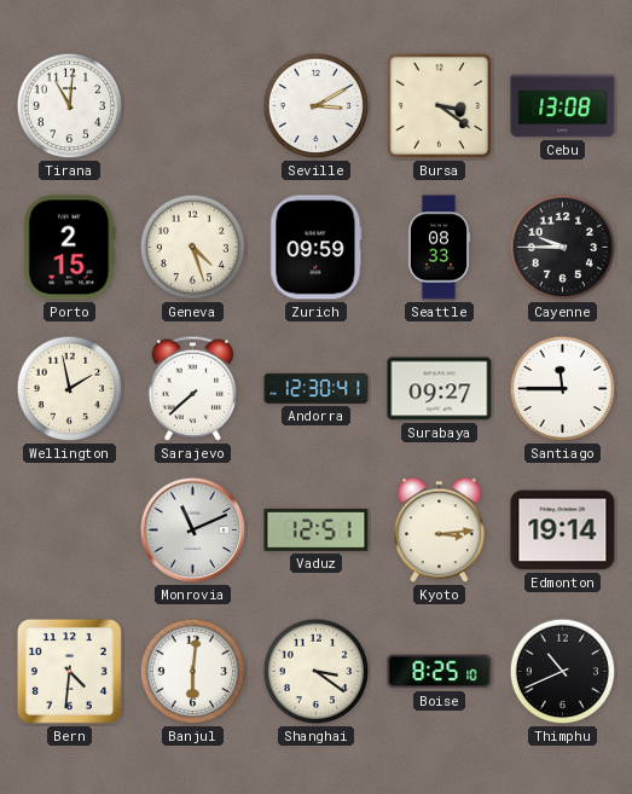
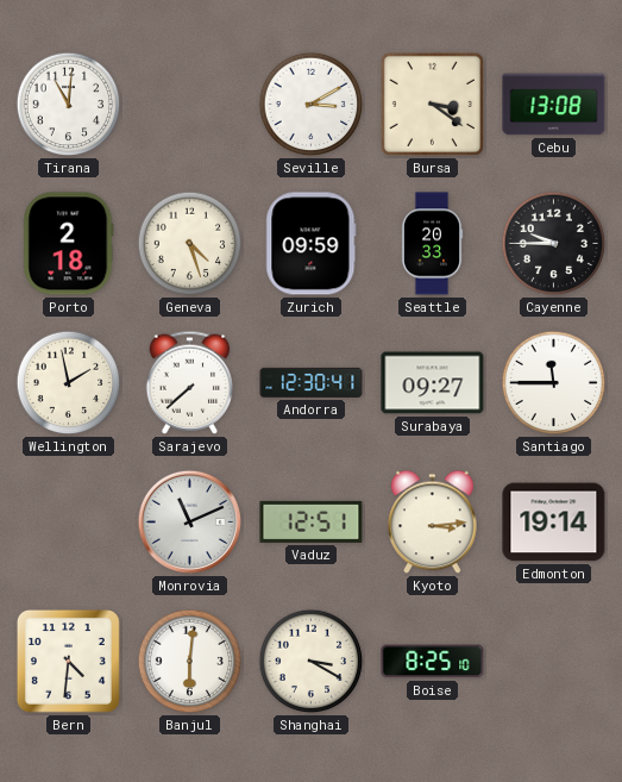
Porto: 2:15 -> 2:18
Seattle: 08:33 -> 20:33
Shanghai: 3:21 -> 3:20
Thimphu: 10:41 -> none
